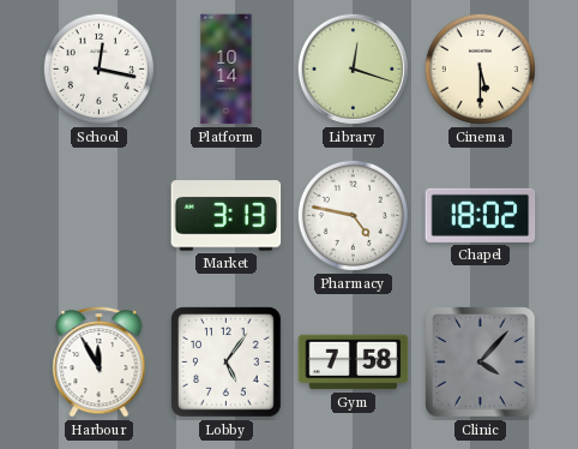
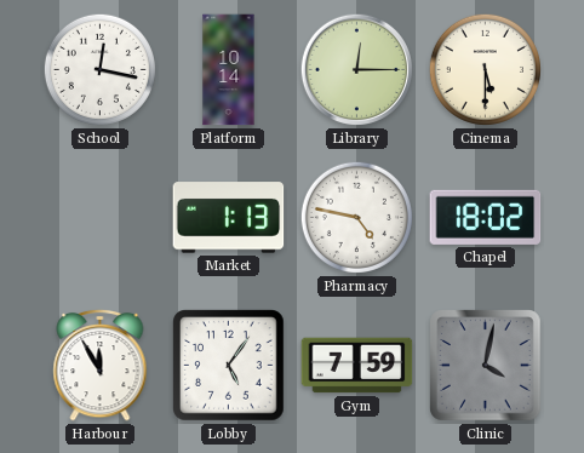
Library: 12:18 -> 12:15
Market: 3:13 -> 1:13
Gym: 7:58 -> 7:59
Clinic: 4:07 -> 4:02
